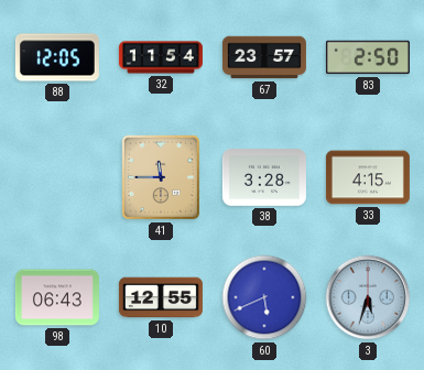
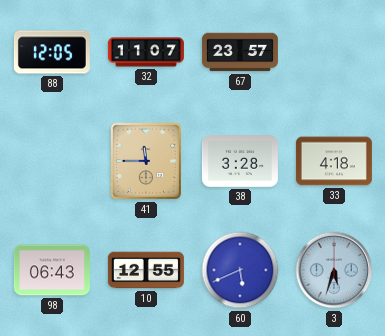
32: 11:54 -> 11:07
83: 2:50 -> none
33: 4:15 -> 4:18
